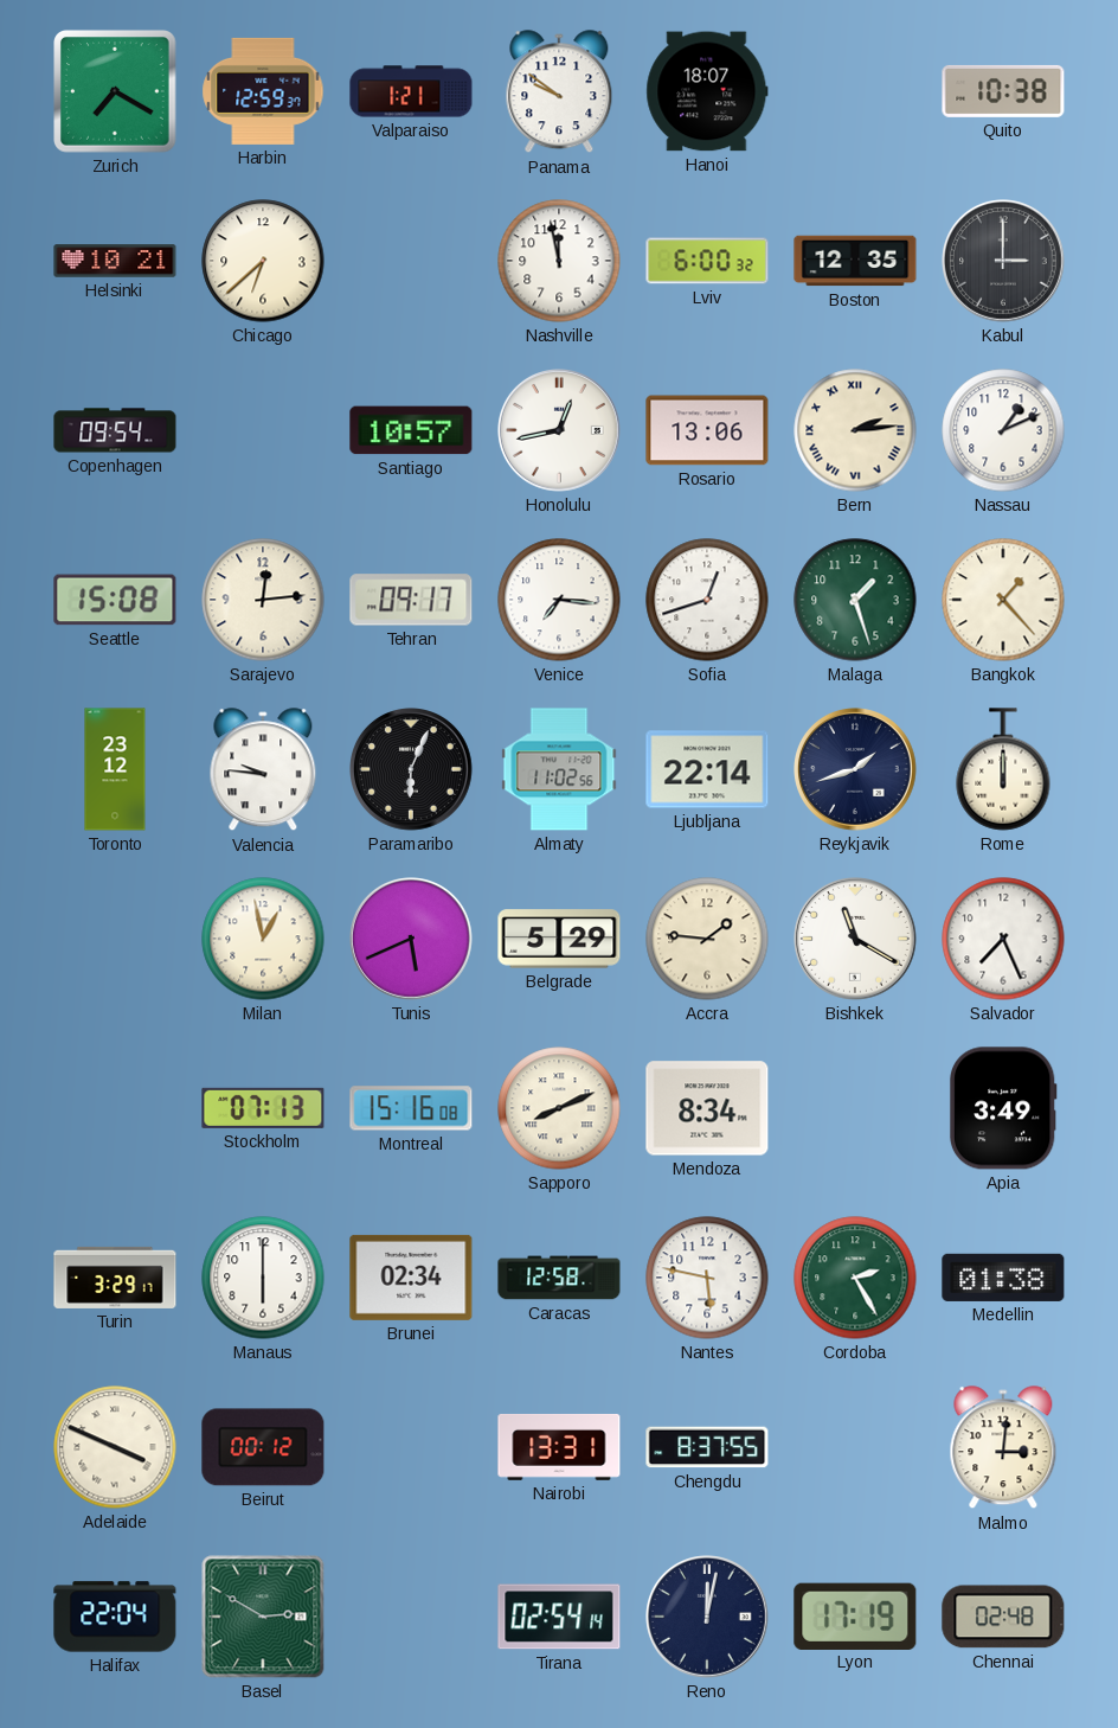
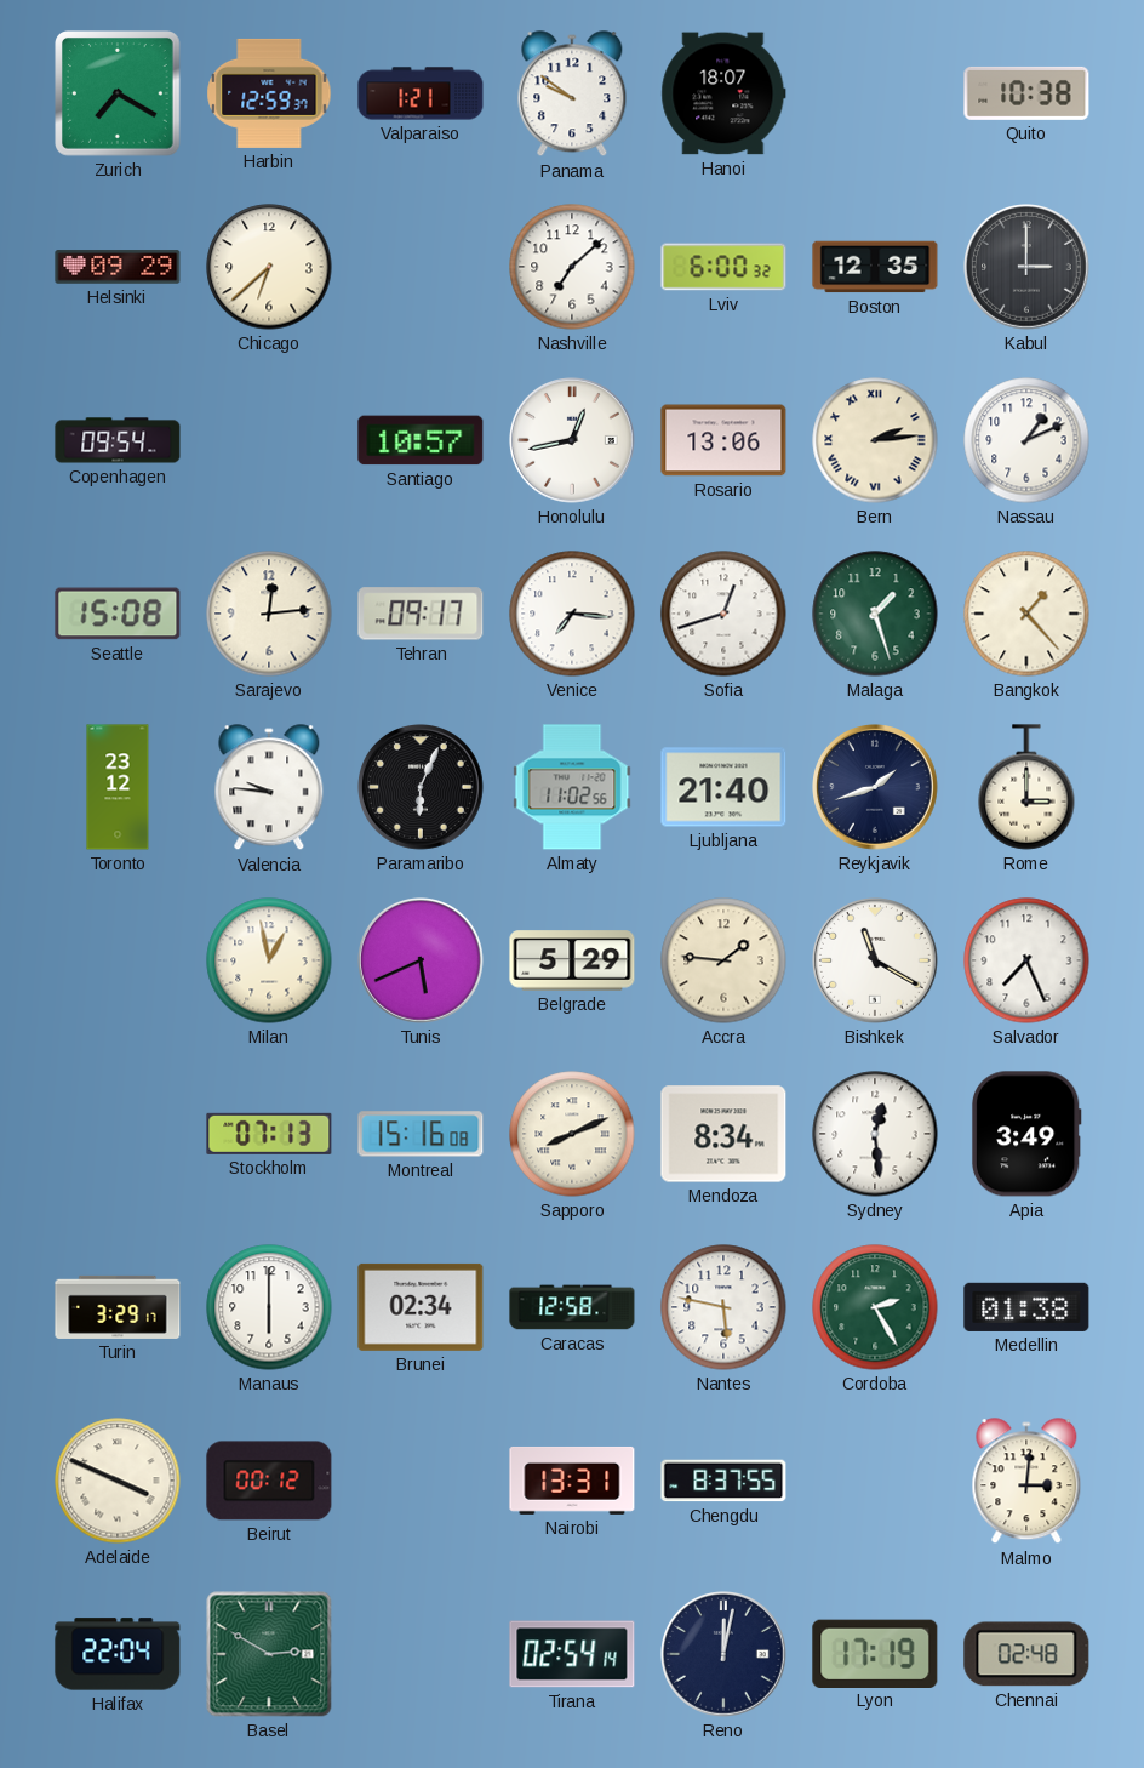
Helsinki: 10:21 -> 09:29
Nashville: 11:58 -> 7:08
Ljubljana: 22:14 -> 21:40
Rome: 12:00 -> 3:00
Sydney: none -> 12:29
